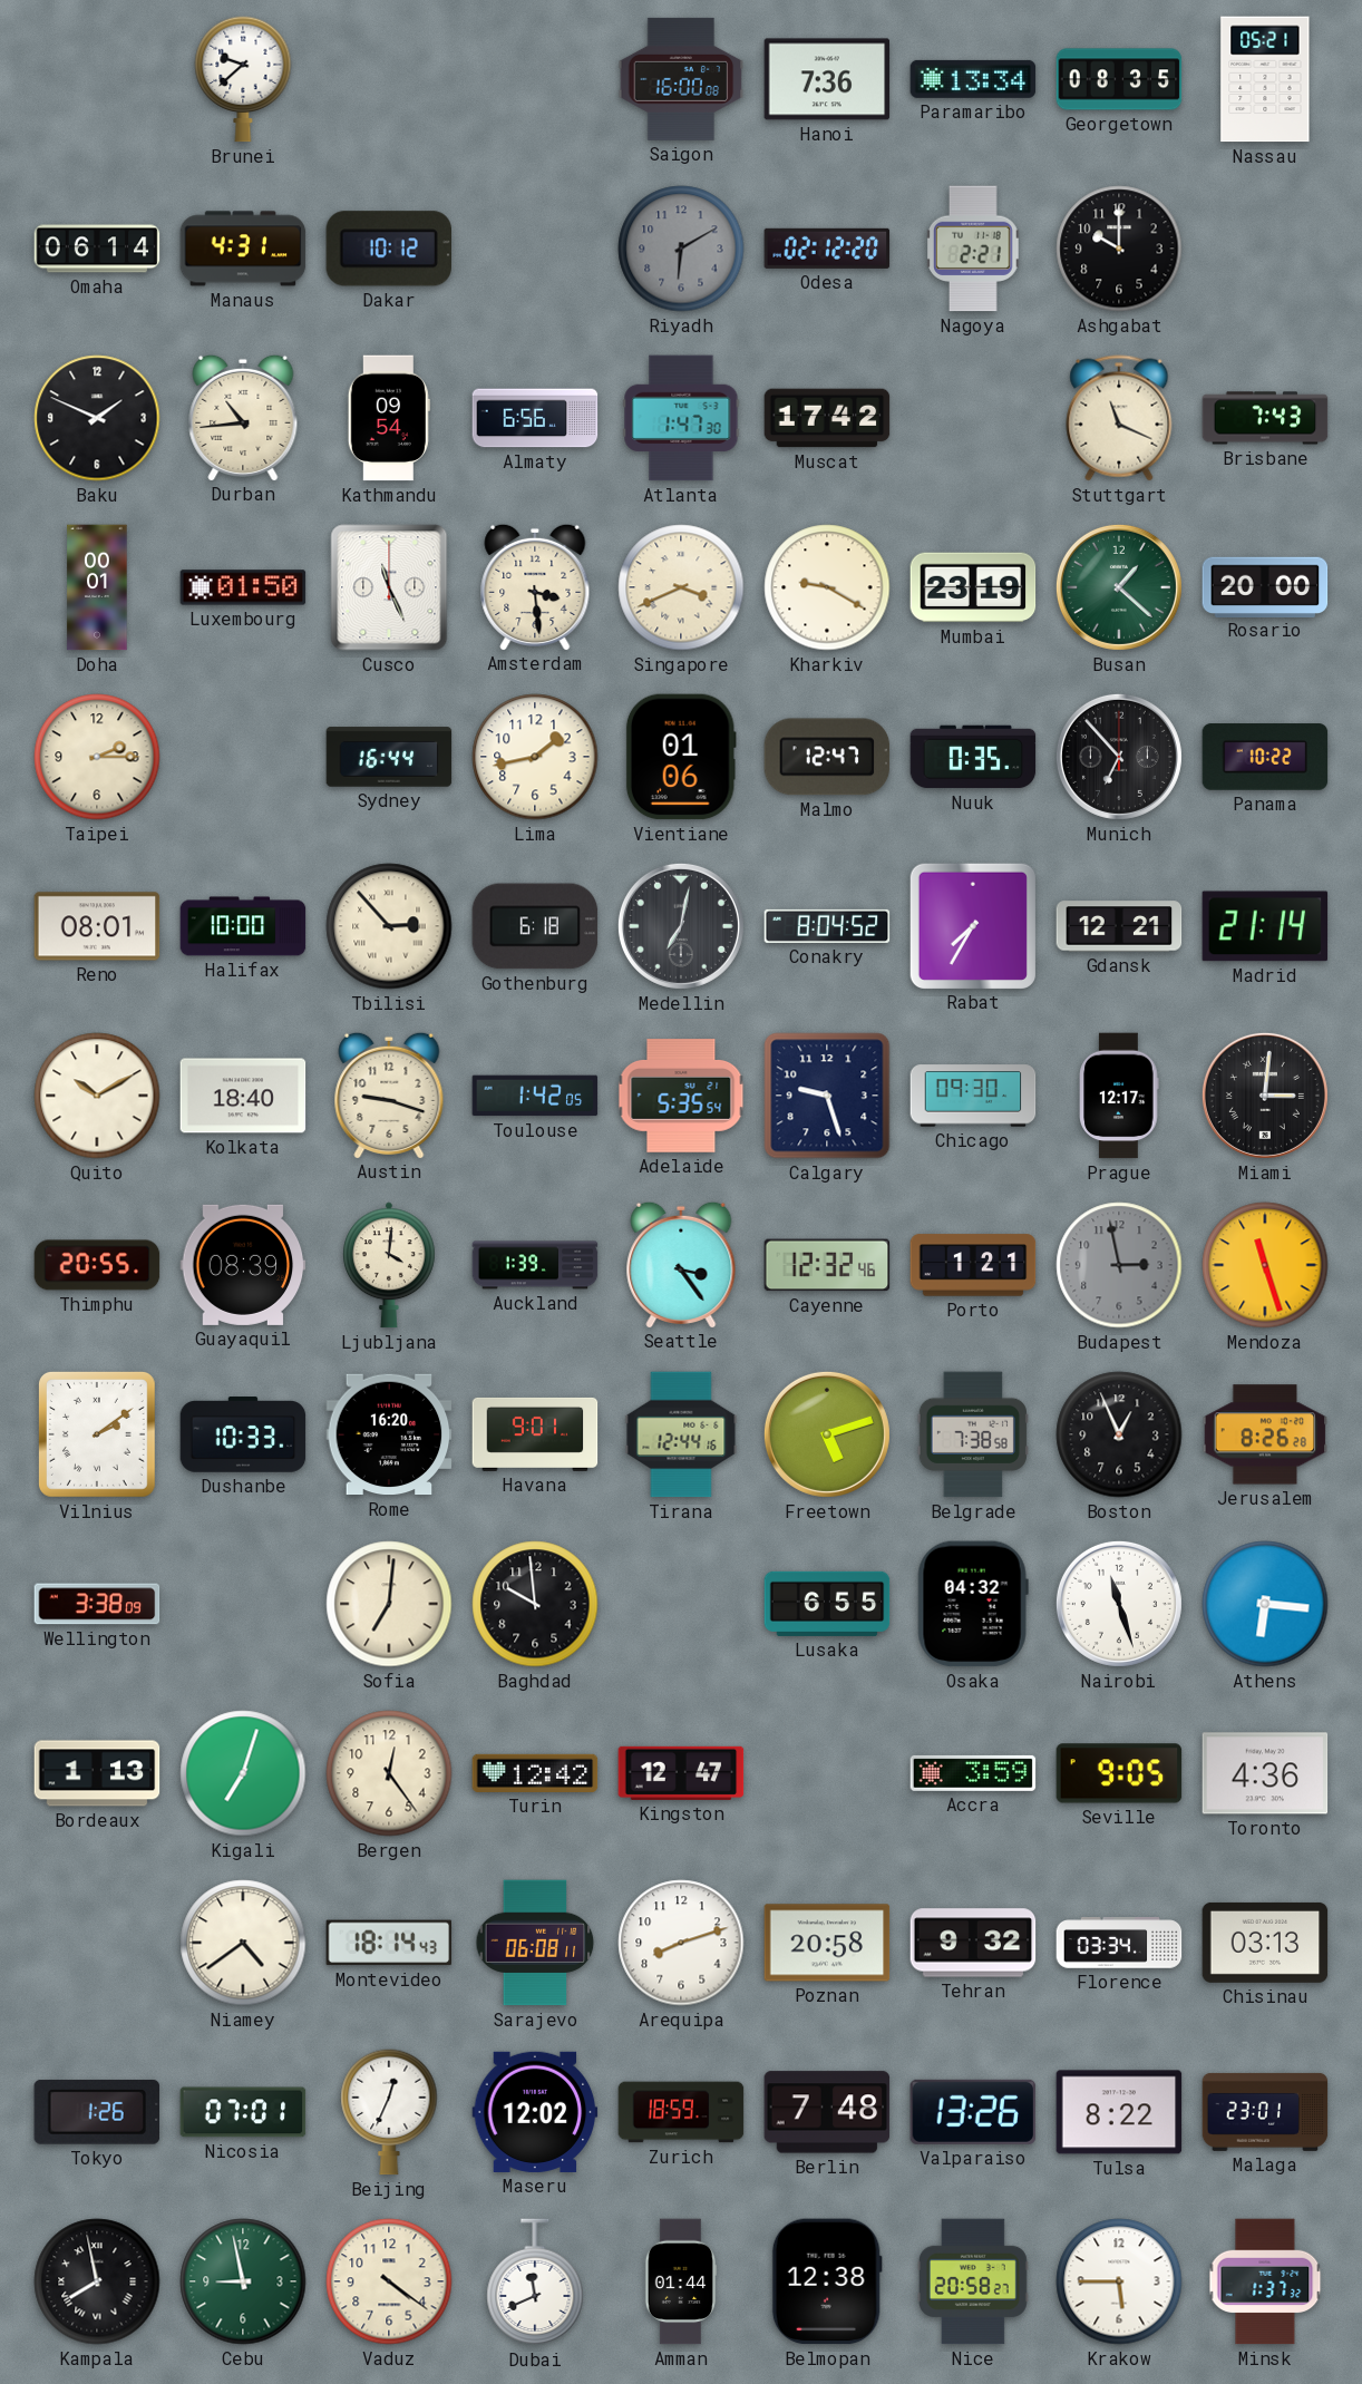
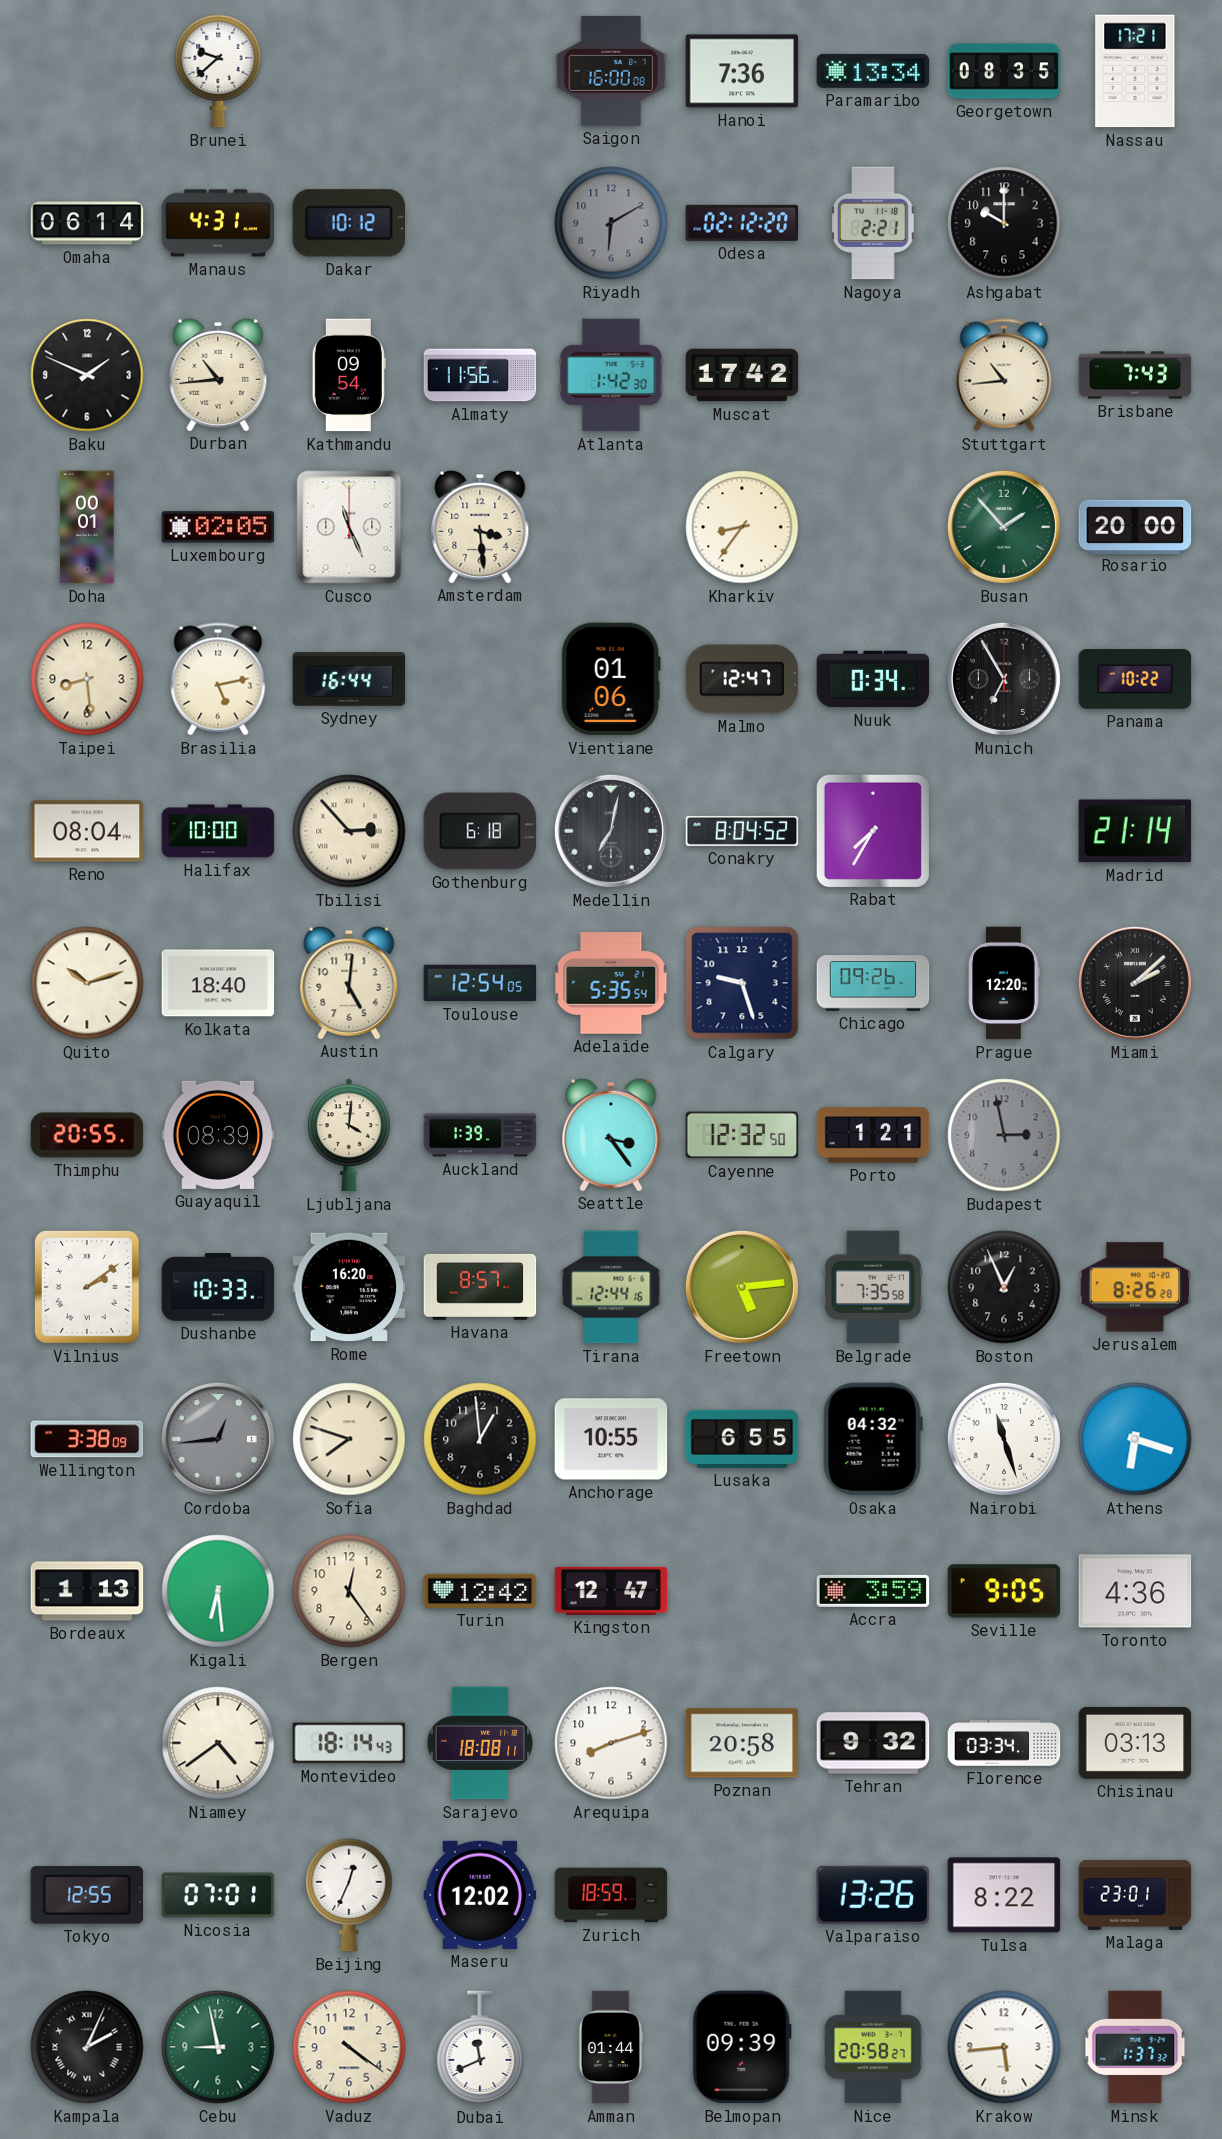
Nassau: 05:21 -> 17:21
Almaty: 6:56 -> 11:56
Atlanta: 1:47 -> 1:42
Stuttgart: 11:19 -> 10:44
Luxembourg: 01:50 -> 02:05
Singapore: 3:41 -> none
Kharkiv: 9:20 -> 8:36
Mumbai: 23:19 -> none
Busan: 1:22 -> 1:53
Taipei: 2:15 -> 8:29
Brasilia: none -> 5:13
Lima: 1:43 -> none
Nuuk: 0:35 -> 0:34
Munich: 6:53 -> 6:55
Reno: 08:01 -> 08:04
Gdansk: 12:21 -> none
Quito: 10:10 -> 10:12
Austin: 9:18 -> 5:01
Toulouse: 1:42 -> 12:54
Chicago: 09:30 -> 09:26
Prague: 12:17 -> 12:20
Miami: 3:01 -> 2:08
Cayenne: 12:32:46 -> 12:32:50
Mendoza: 11:27 -> none
Havana: 9:01 -> 8:57
Freetown: 5:12 -> 5:14
Belgrade: 7:38 -> 7:35
Cordoba: none -> 12:44
Sofia: 7:01 -> 7:48
Baghdad: 9:59 -> 12:59
Anchorage: none -> 10:55
Athens: 6:16 -> 6:18
Kigali: 7:03 -> 6:29
Sarajevo: 06:08 -> 18:08
Tokyo: 1:26 -> 12:55
Berlin: 7:48 -> none
Kampala: 7:58 -> 2:04
Belmopan: 12:38 -> 09:39
Krakow: 5:45 -> 5:44
